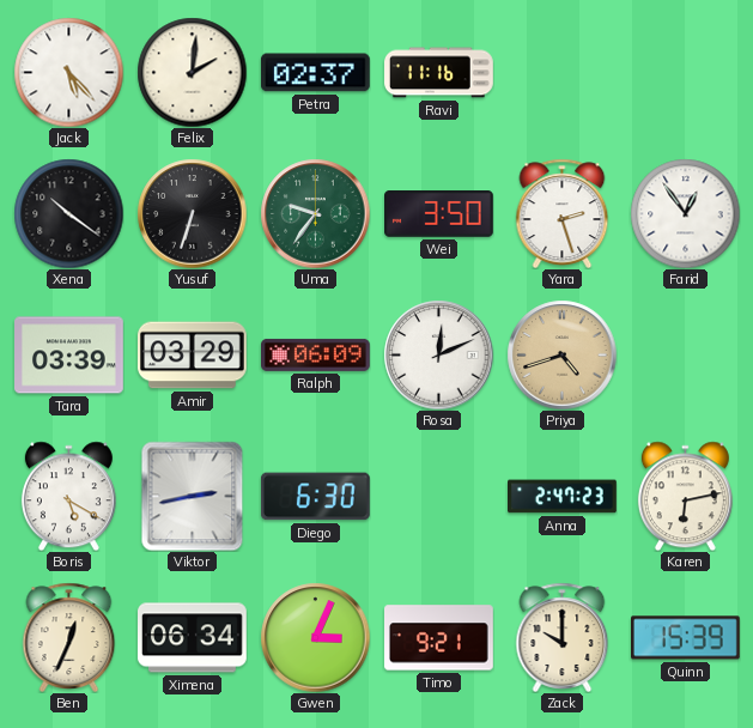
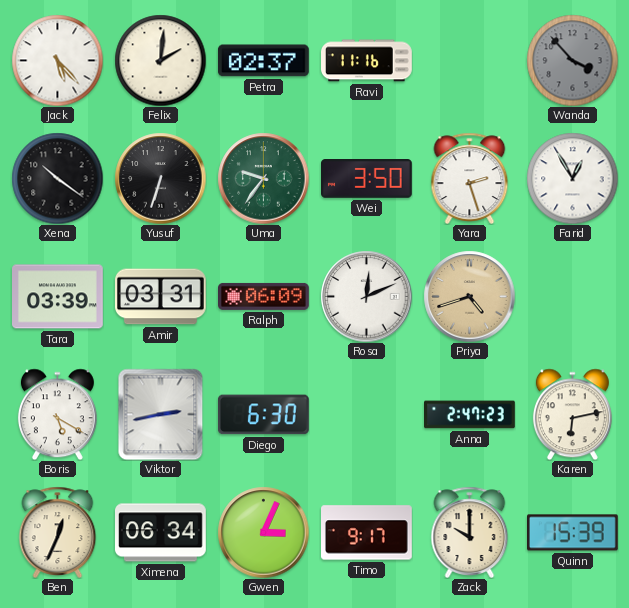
Wanda: none -> 3:53
Farid: 12:54 -> 12:55
Amir: 03:29 -> 03:31
Timo: 9:21 -> 9:17
